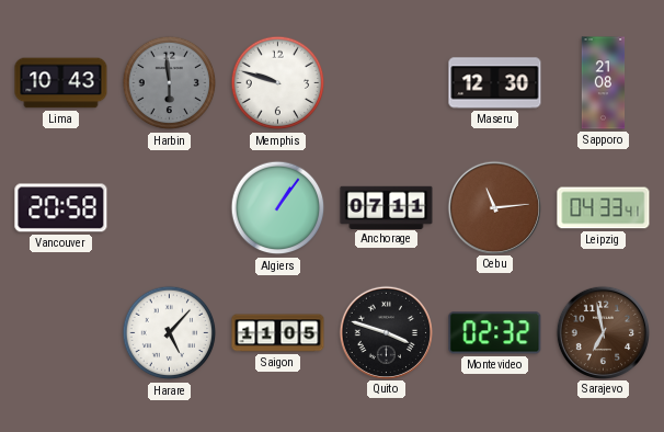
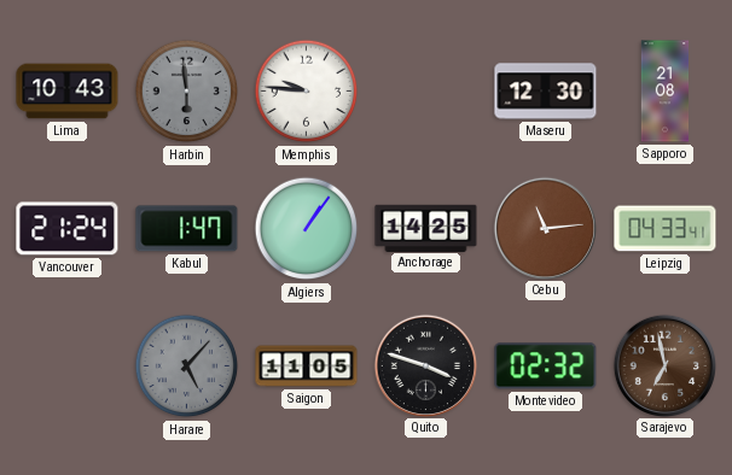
Memphis: 9:48 -> 9:46
Vancouver: 20:58 -> 21:24
Kabul: none -> 1:47
Anchorage: 07:11 -> 14:25
Harare dial: white -> grey
